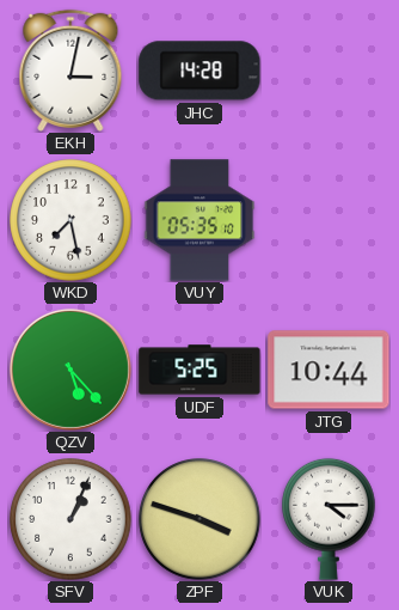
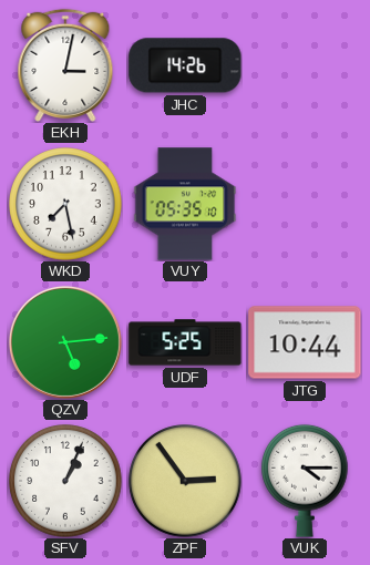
JHC: 14:28 -> 14:26
QZV: 5:23 -> 5:14
ZPF: 3:48 -> 2:54
